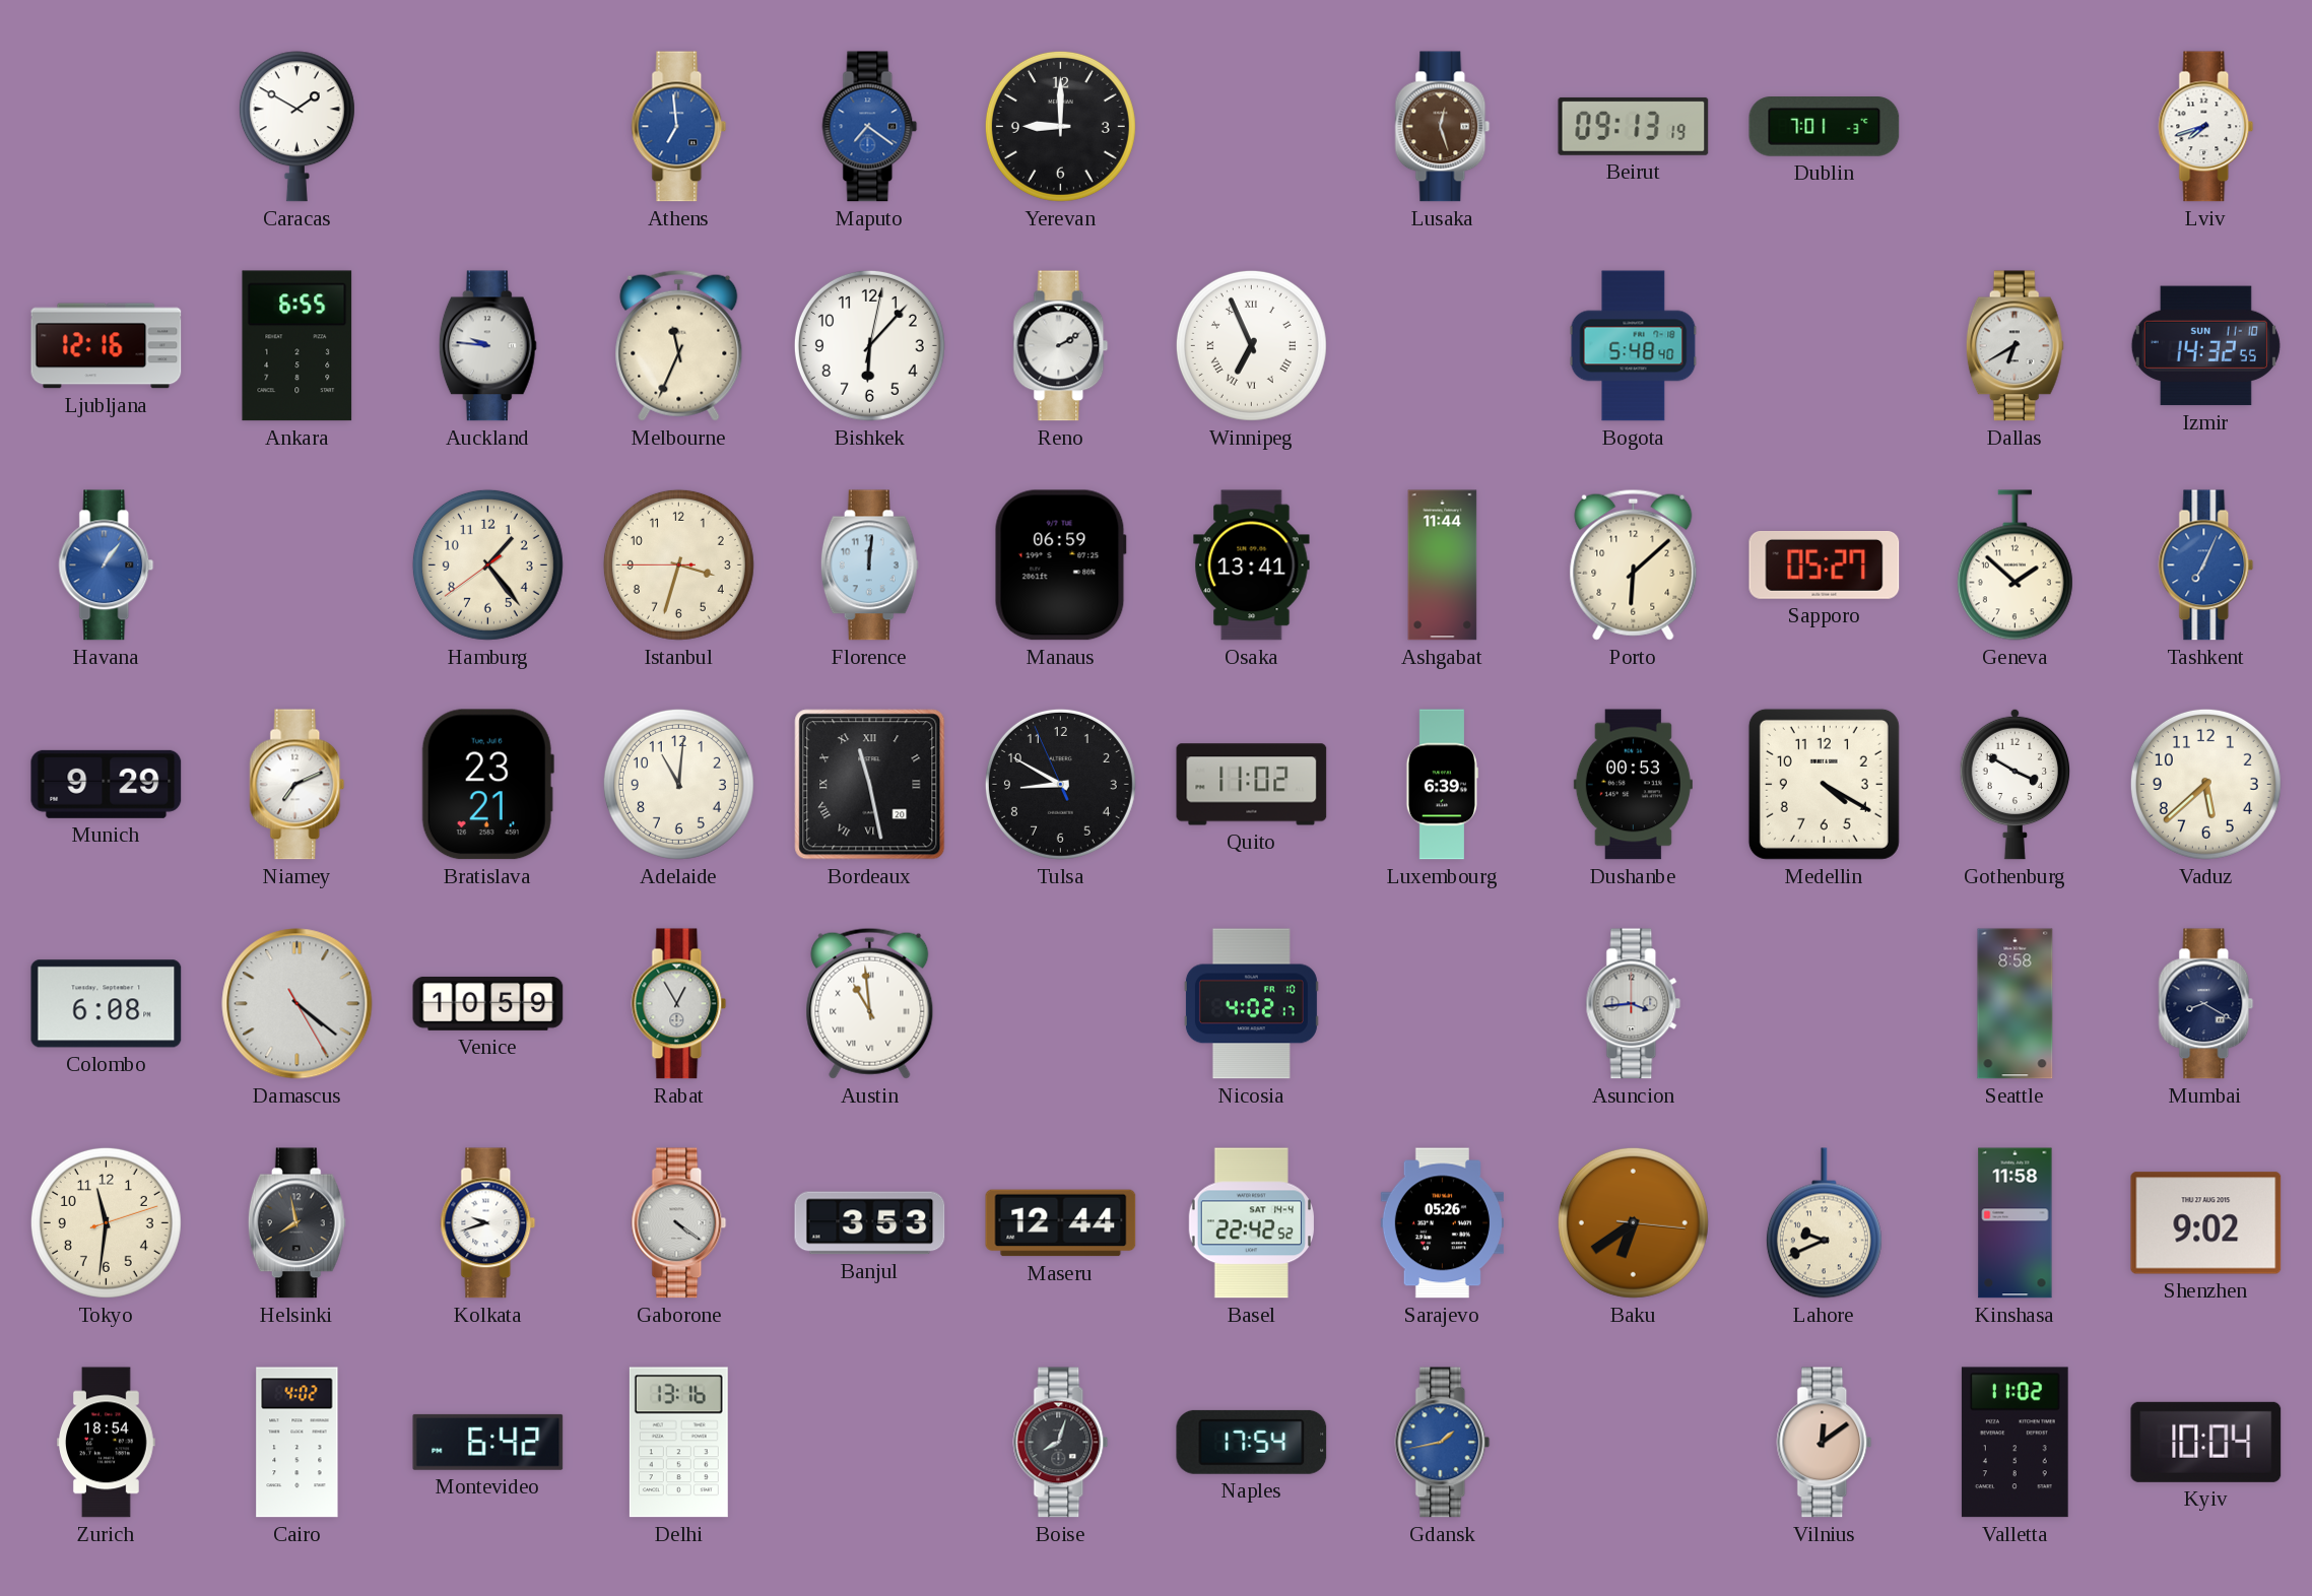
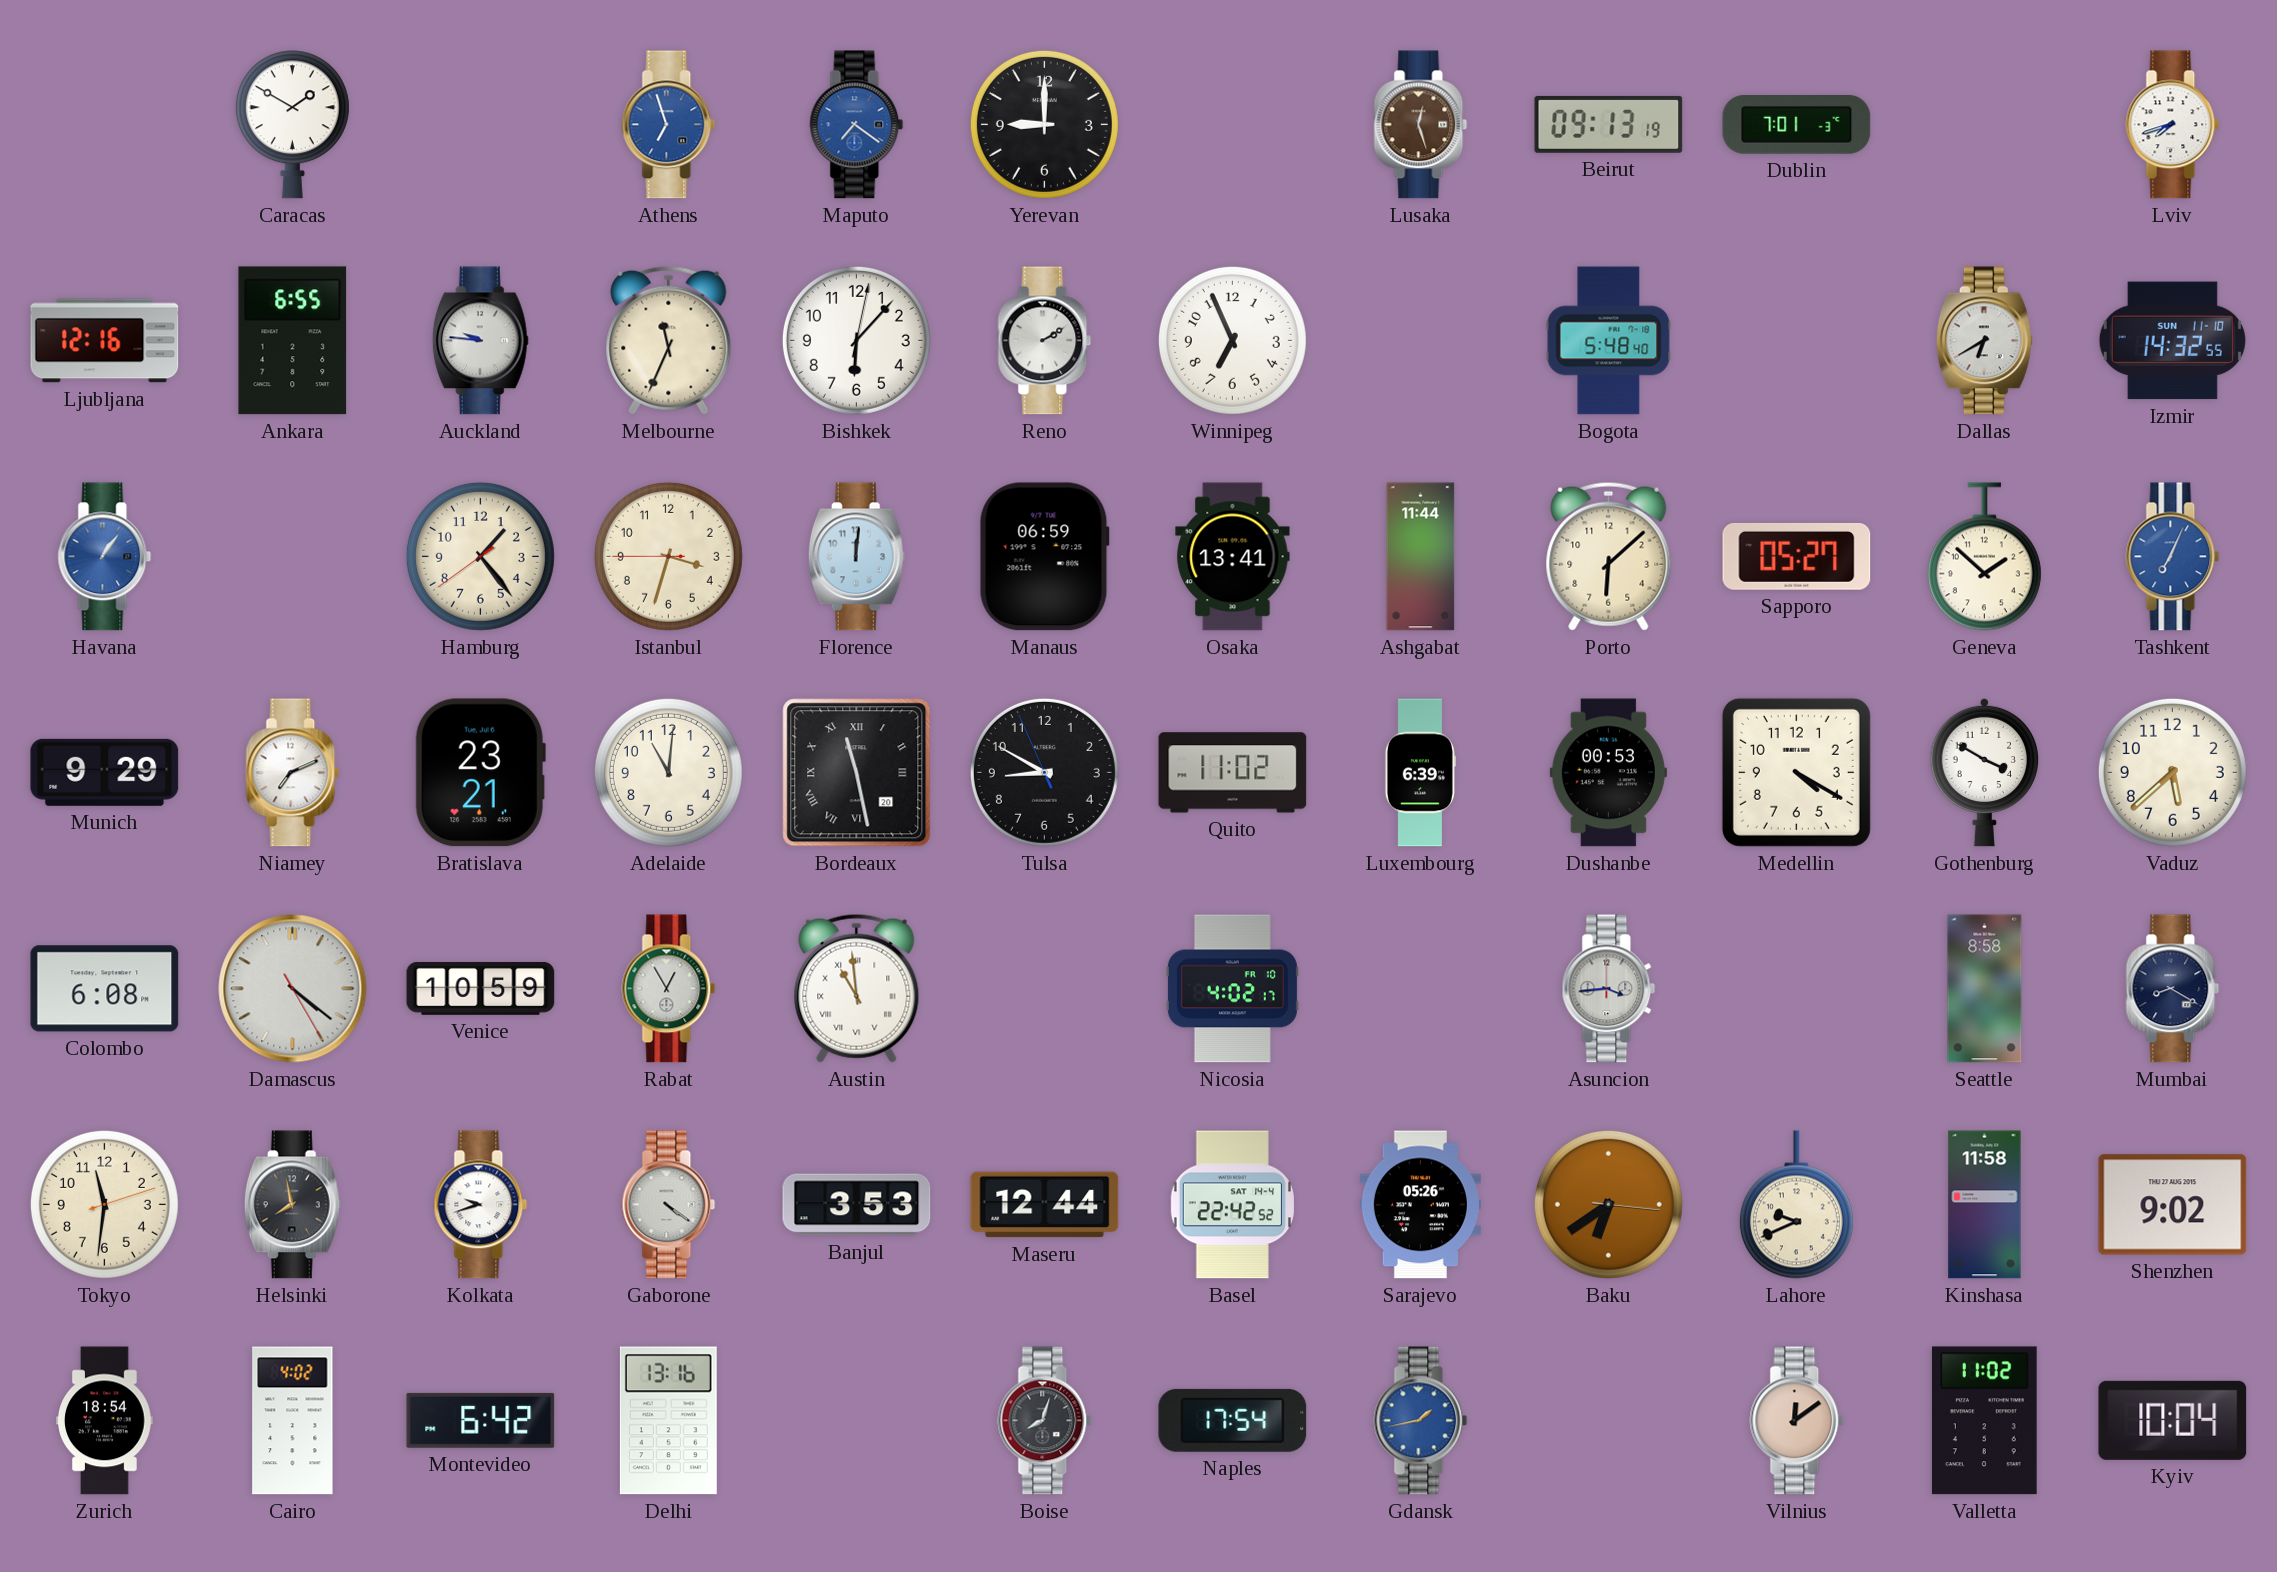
Athens: 6:59 -> 6:57
Winnipeg numerals: Roman -> Arabic
